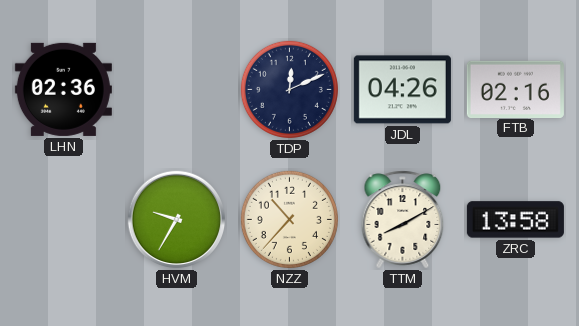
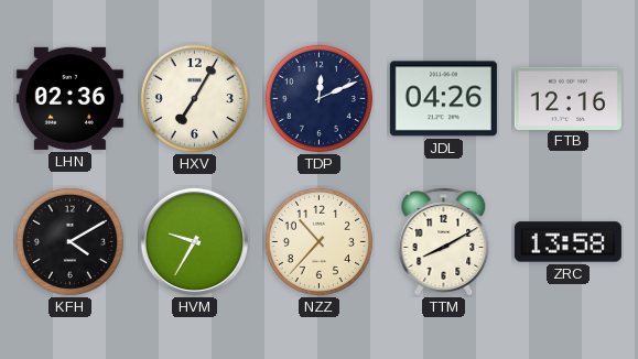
HXV: none -> 7:05
FTB: 02:16 -> 12:16
KFH: none -> 4:10
